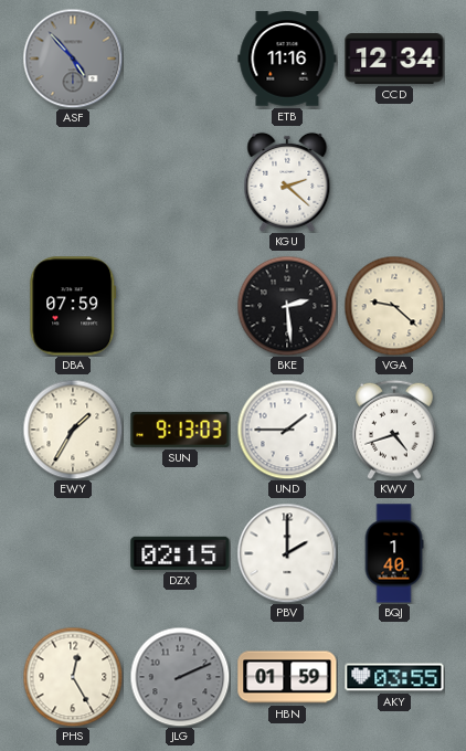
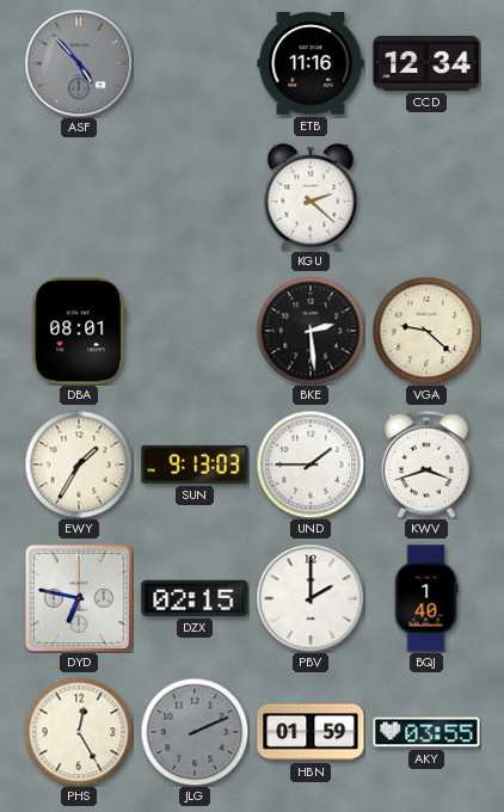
DBA: 07:59 -> 08:01
KWV: 4:42 -> 3:42
DYD: none -> 6:47
